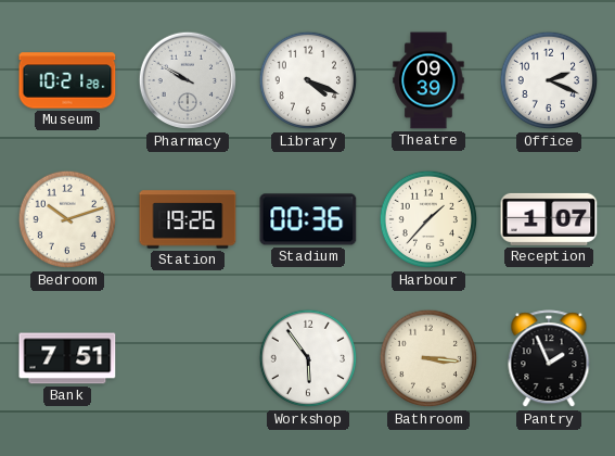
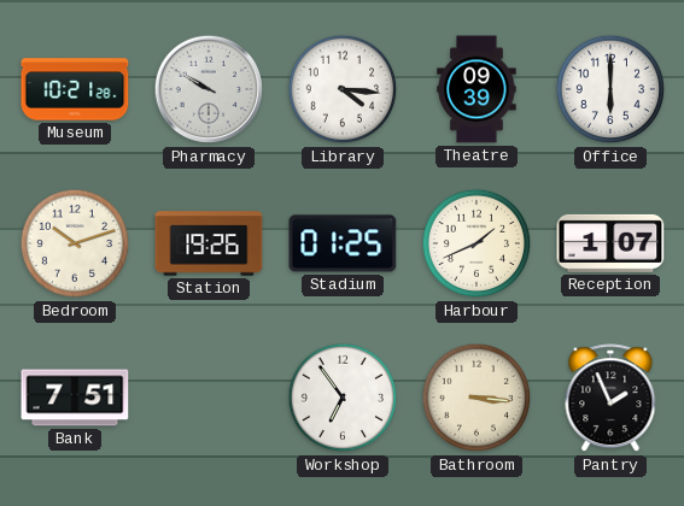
Library: 4:19 -> 4:16
Office: 2:19 -> 6:00
Stadium: 00:36 -> 01:25
Harbour: 1:37 -> 1:41
Workshop: 5:54 -> 6:54
